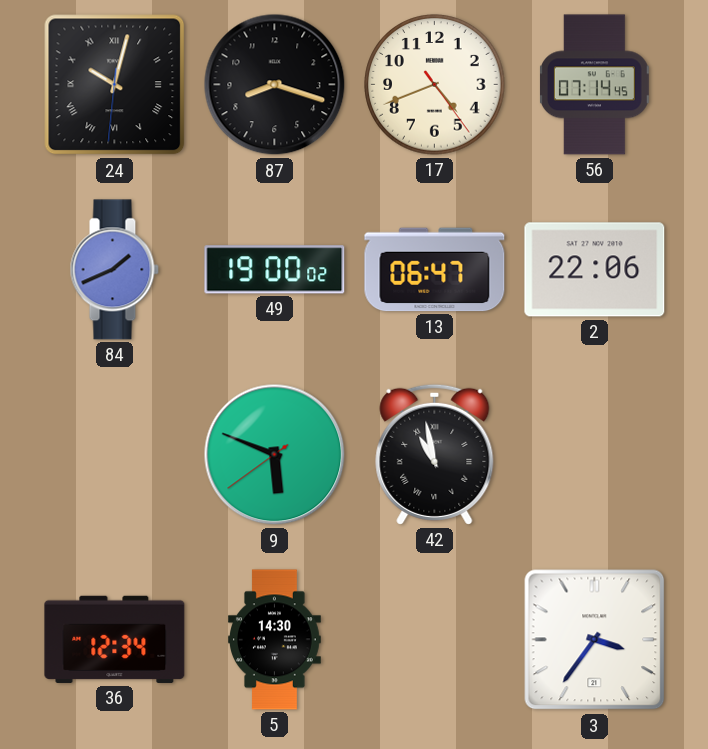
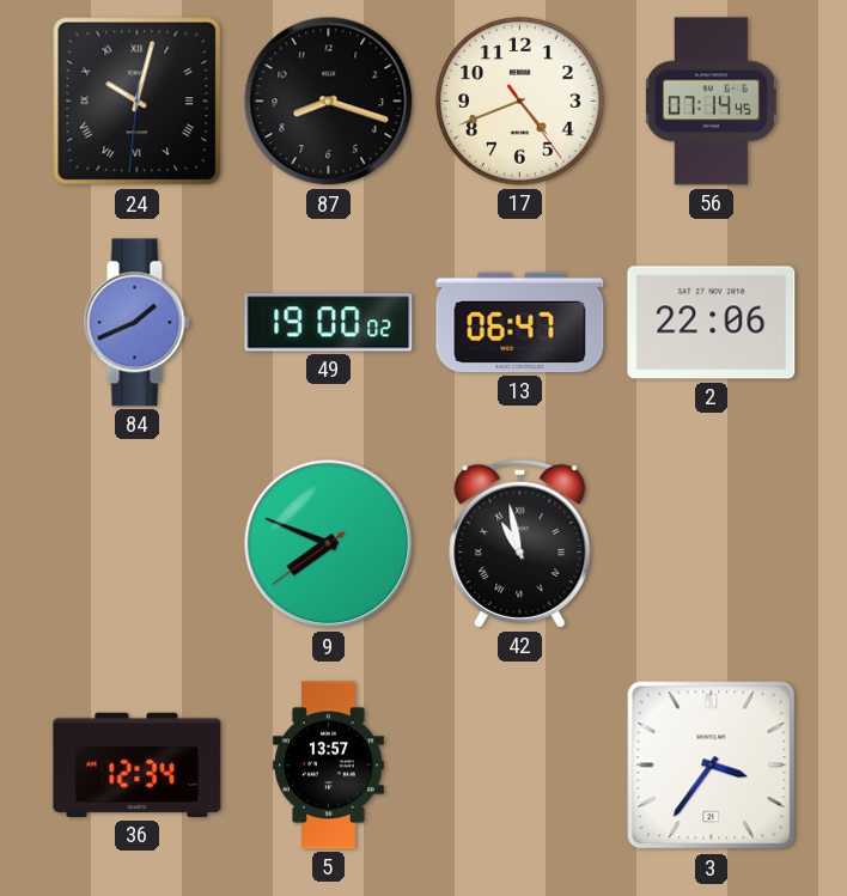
9: 5:48 -> 7:48
5: 14:30 -> 13:57
